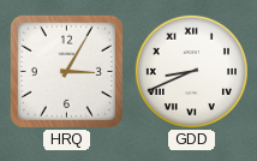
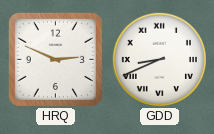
HRQ: 3:05 -> 2:49
